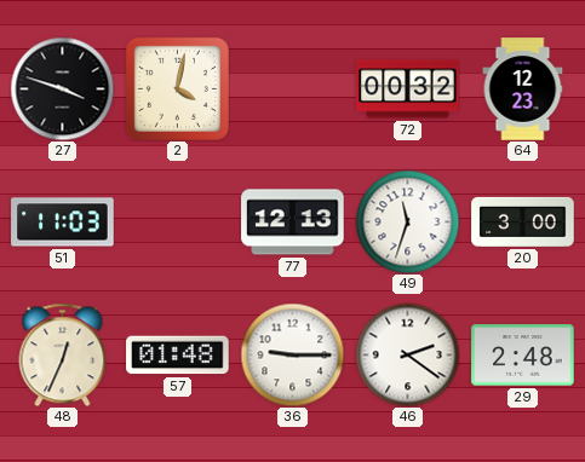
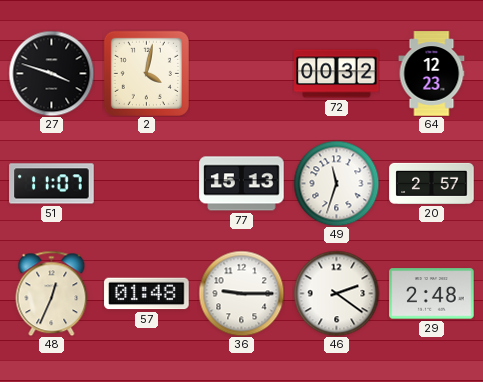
51: 11:03 -> 11:07
77: 12:13 -> 15:13
20: 3:00 -> 2:57
